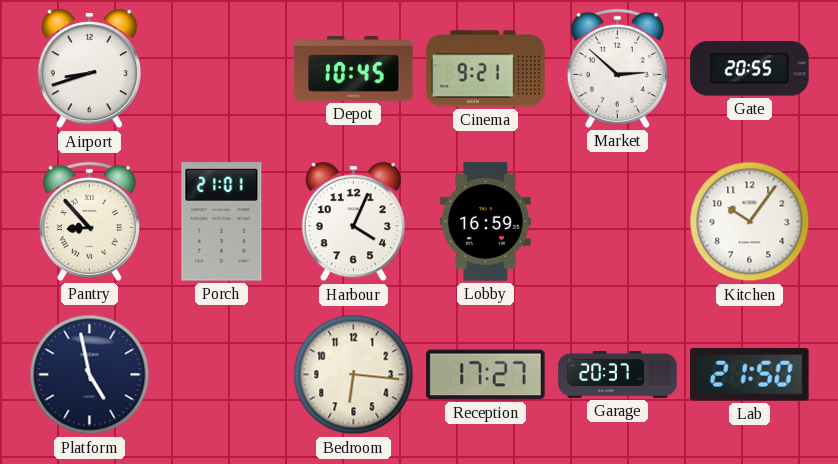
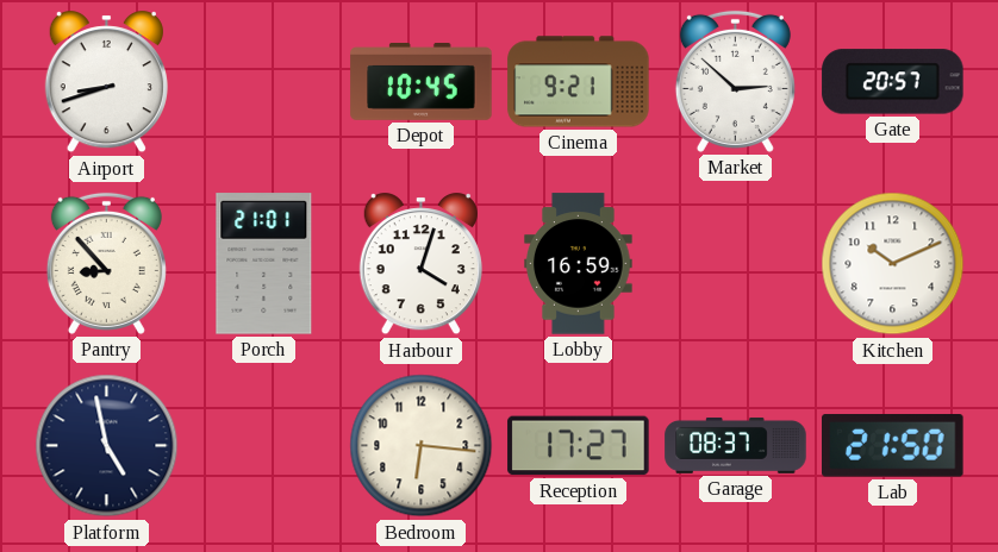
Gate: 20:55 -> 20:57
Harbour: 4:04 -> 4:03
Kitchen: 10:06 -> 10:11
Garage: 20:37 -> 08:37
